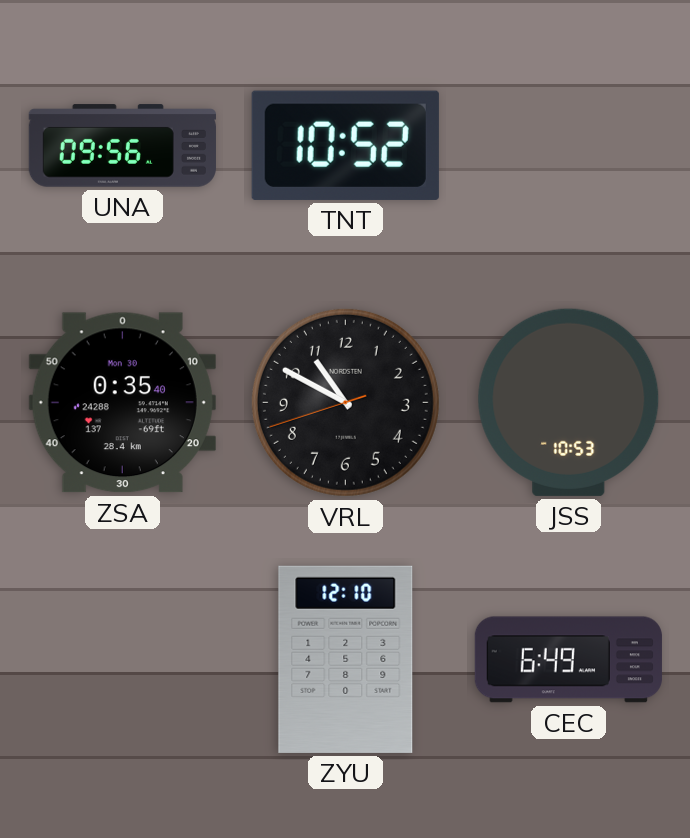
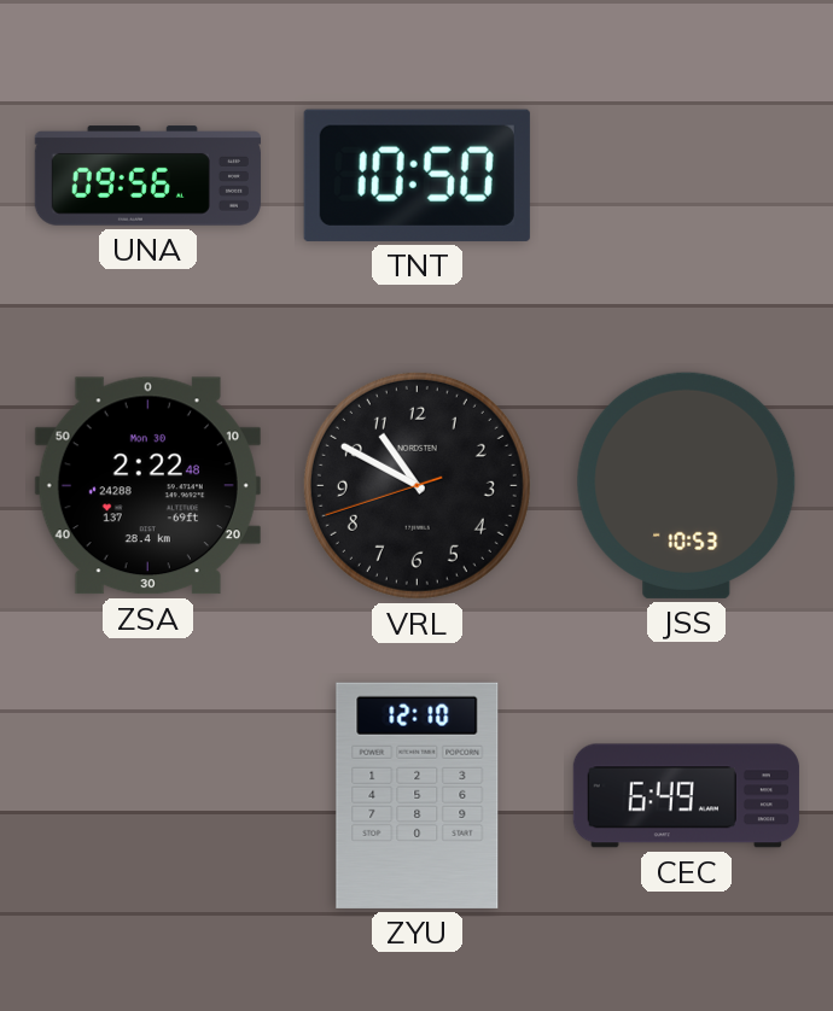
TNT: 10:52 -> 10:50
ZSA: 0:35 -> 2:22
